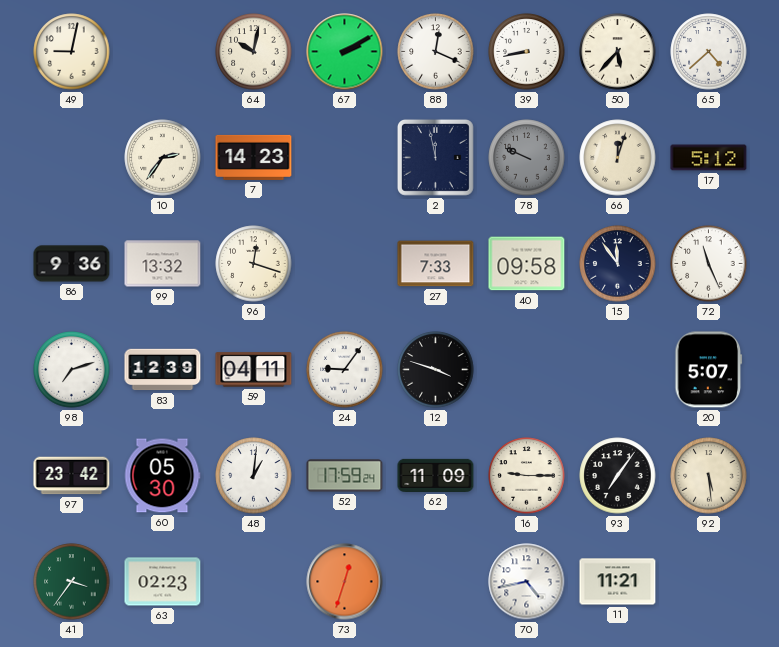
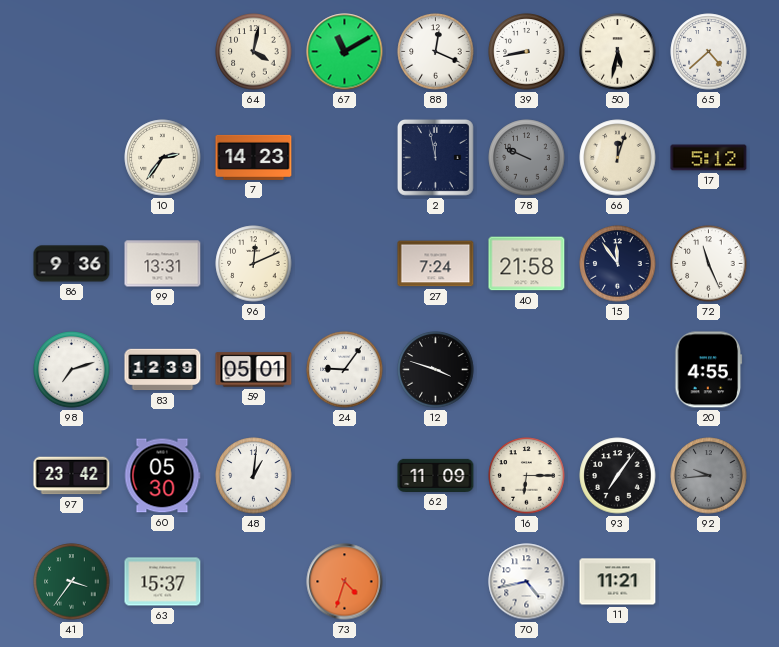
49: 9:02 -> none
64: 10:02 -> 4:02
67: 2:10 -> 11:10
50: 5:37 -> 5:32
99: 13:32 -> 13:31
96: 12:18 -> 12:11
27: 7:33 -> 7:24
40: 09:58 -> 21:58
59: 04:11 -> 05:01
20: 5:07 -> 4:55
52: 17:59 -> none
16: 9:15 -> 6:15
92: 5:29 -> 9:44
92 dial: cream -> grey
63: 02:23 -> 15:37
73: 12:33 -> 4:33
